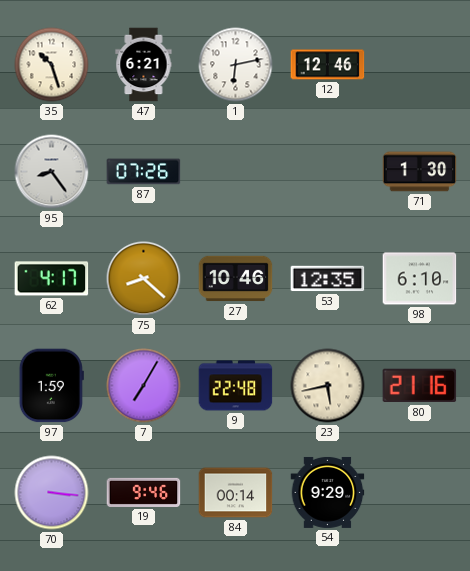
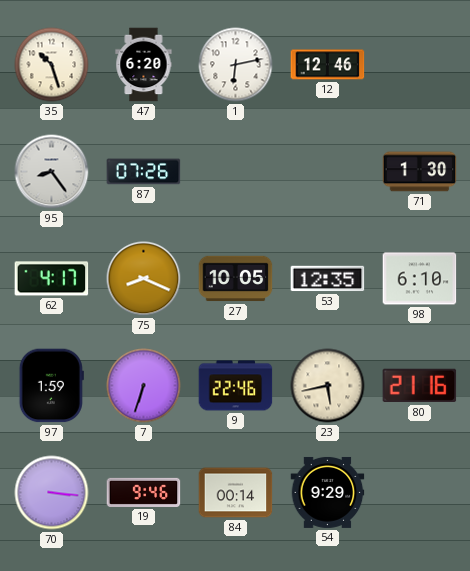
47: 6:21 -> 6:20
75: 8:22 -> 8:19
27: 10:46 -> 10:05
7: 7:05 -> 6:33
9: 22:48 -> 22:46
